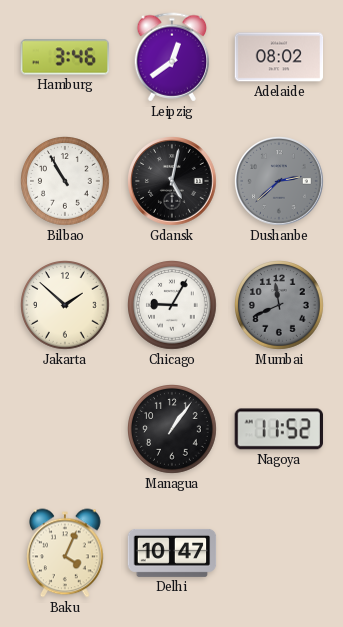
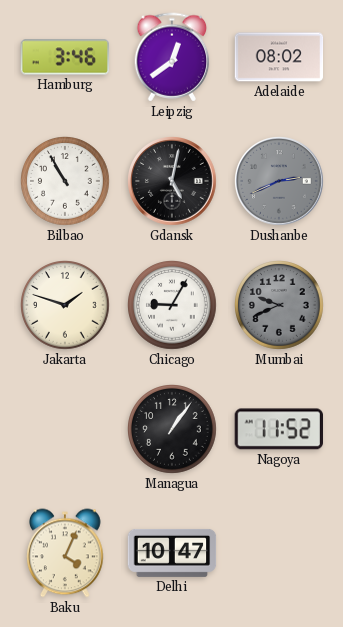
Dushanbe: 2:38 -> 2:41
Jakarta: 1:52 -> 1:48
Mumbai: 11:41 -> 9:41
